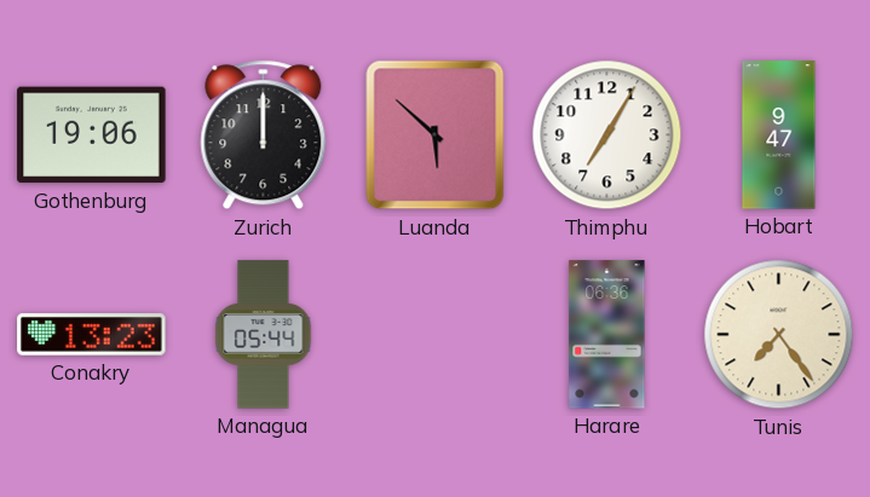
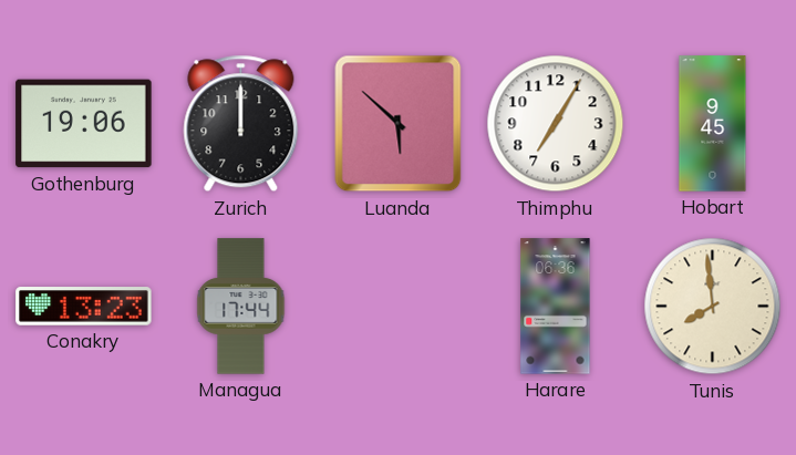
Hobart: 9:47 -> 9:45
Managua: 05:44 -> 17:44
Tunis: 7:24 -> 7:59
